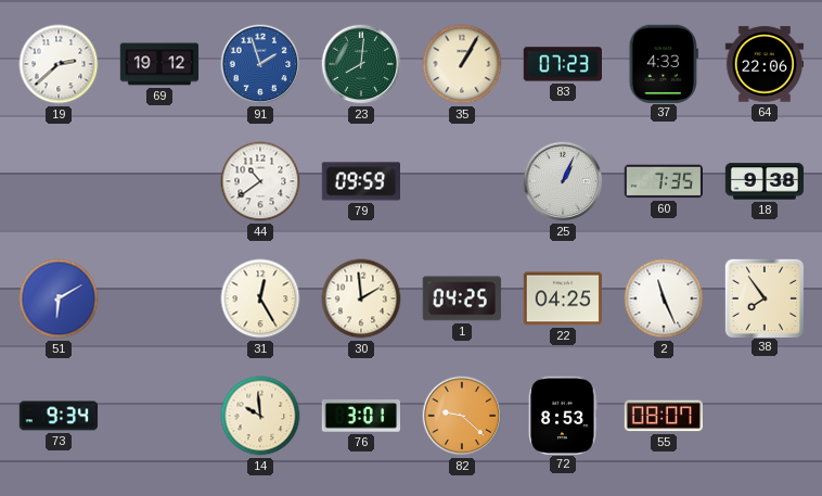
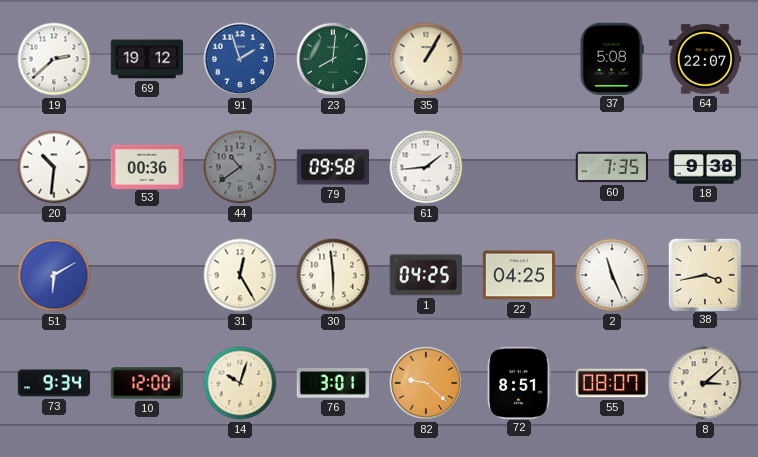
83: 07:23 -> none
37: 4:33 -> 5:08
64: 22:06 -> 22:07
20: none -> 10:31
53: none -> 00:36
44 dial: white -> grey
79: 09:59 -> 09:58
61: none -> 1:44
25: 1:04 -> none
30: 1:59 -> 5:59
38: 7:54 -> 3:43
10: none -> 12:00
14: 9:59 -> 10:03
72: 8:53 -> 8:51
8: none -> 3:08
